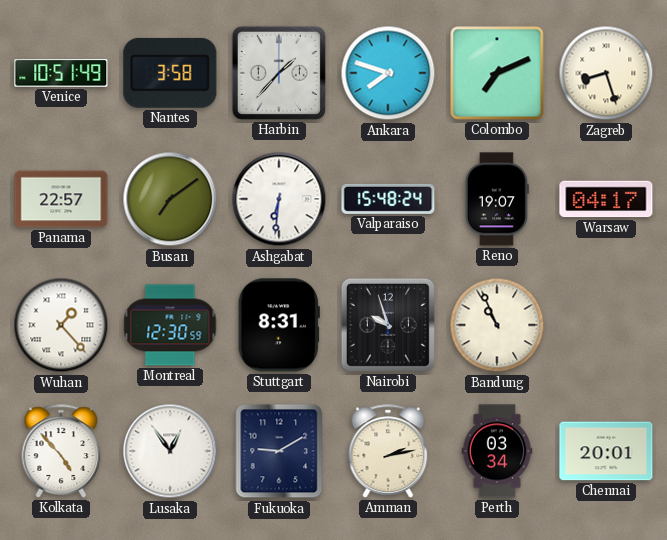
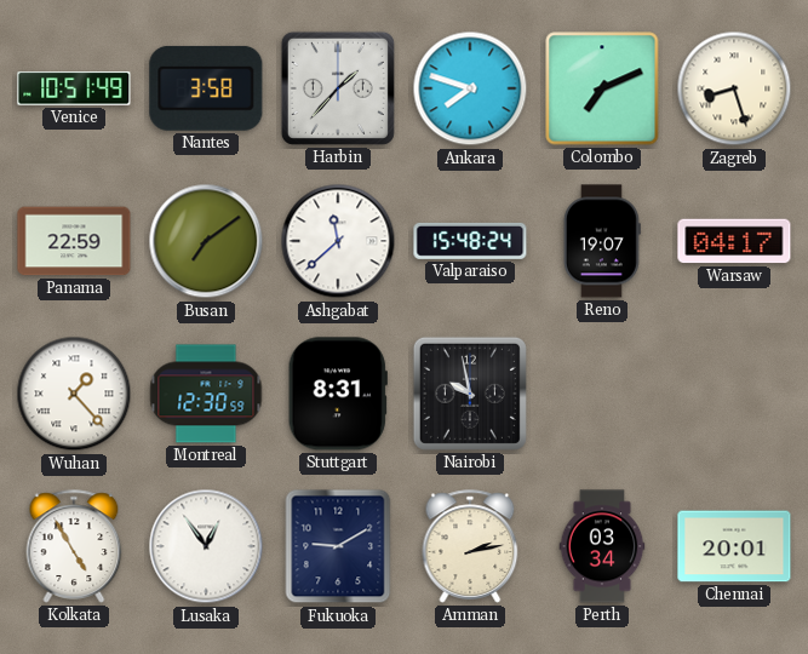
Panama: 22:57 -> 22:59
Ashgabat: 6:31 -> 11:38
Nairobi: 9:57 -> 9:58
Bandung: 10:56 -> none
Kolkata: 4:53 -> 4:55
